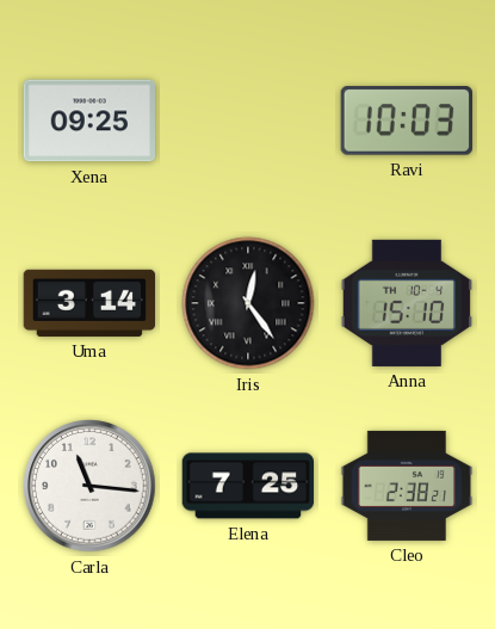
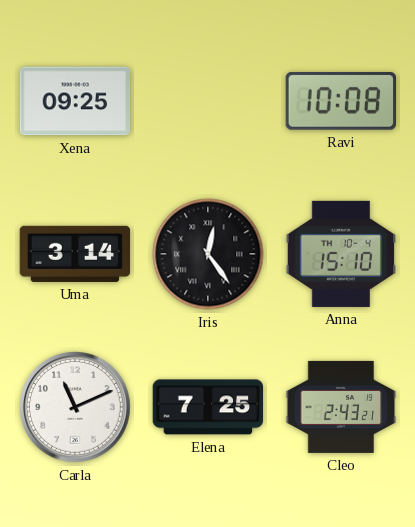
Ravi: 10:03 -> 10:08
Carla: 11:16 -> 11:11
Cleo: 2:38 -> 2:43
